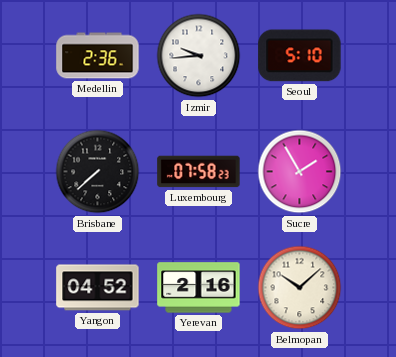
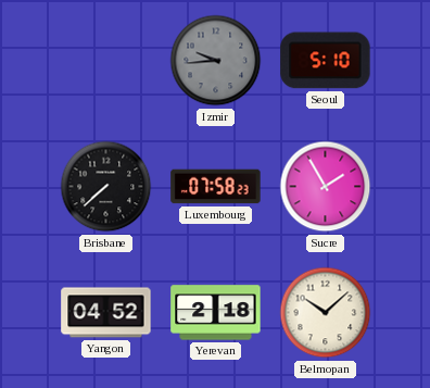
Medellin: 2:36 -> none
Izmir dial: white -> grey
Yerevan: 2:16 -> 2:18
